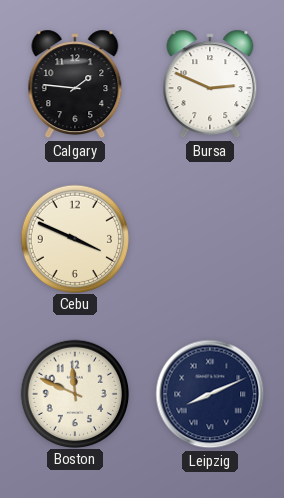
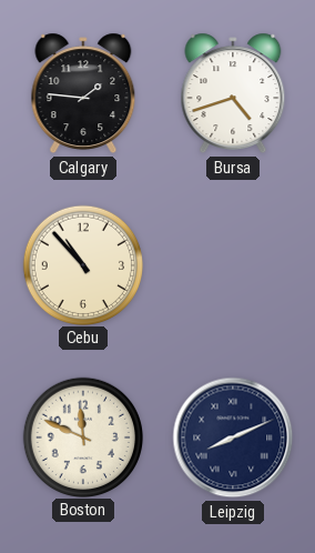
Bursa: 2:49 -> 4:42
Cebu: 3:49 -> 10:53
